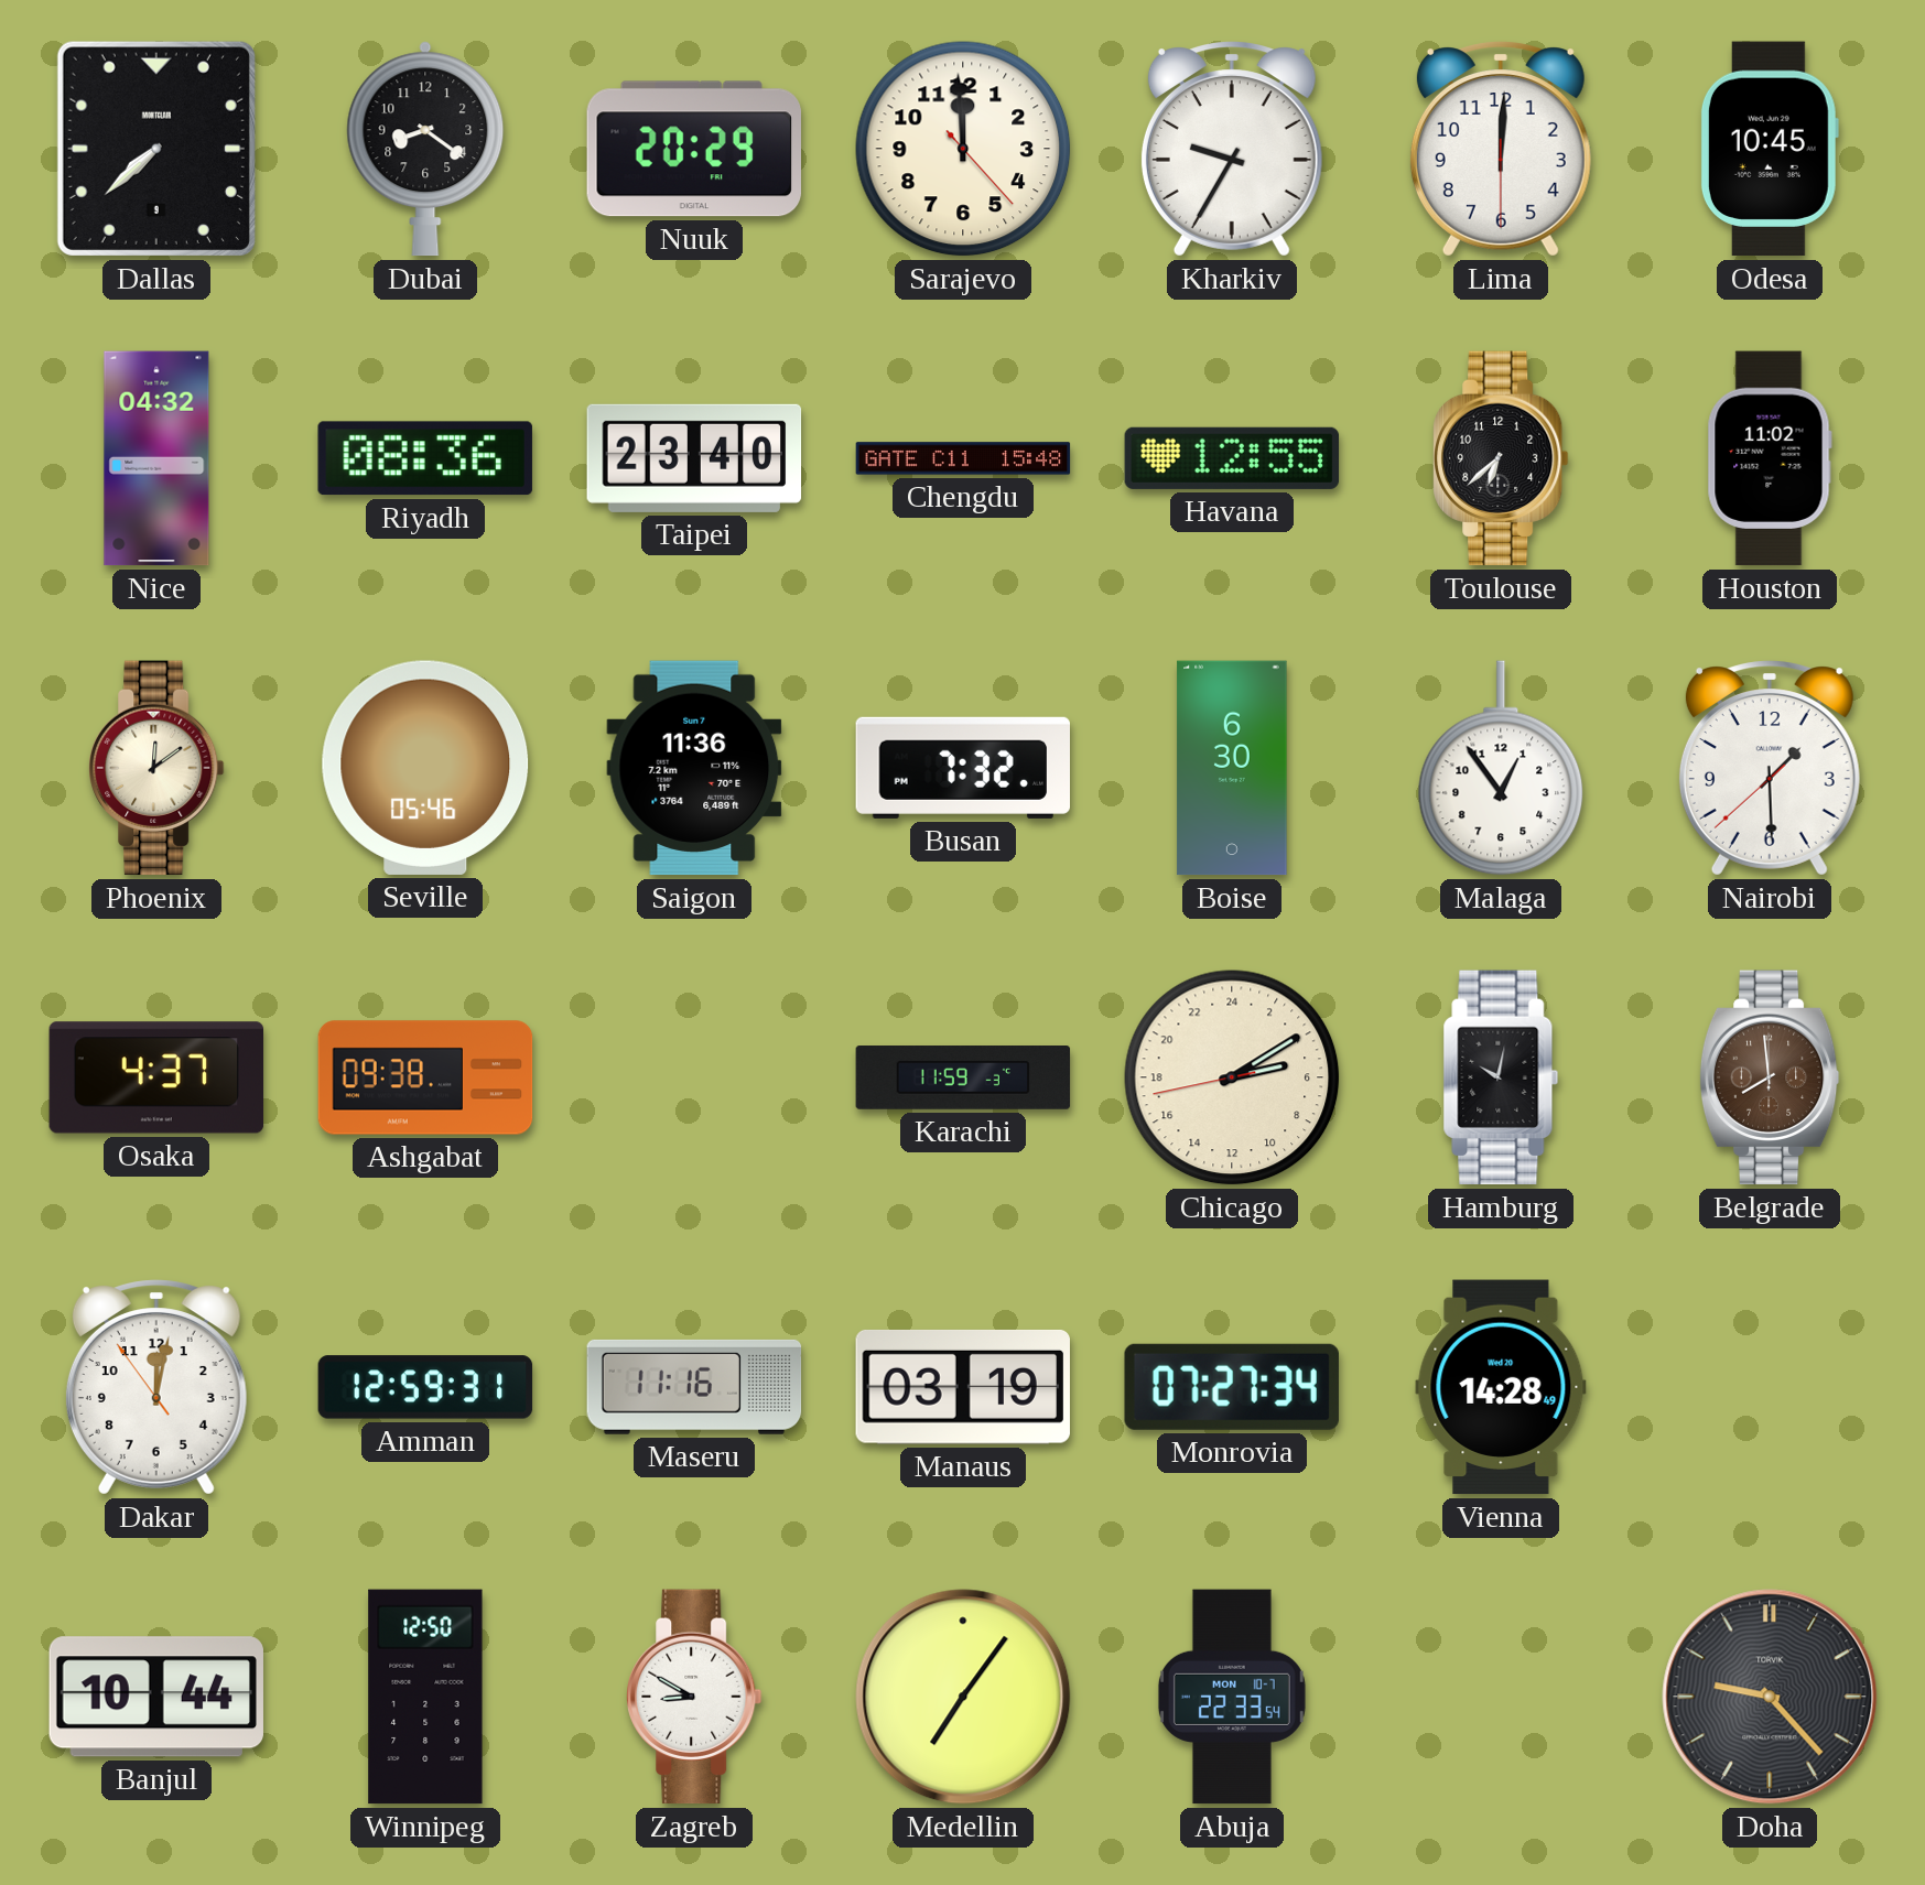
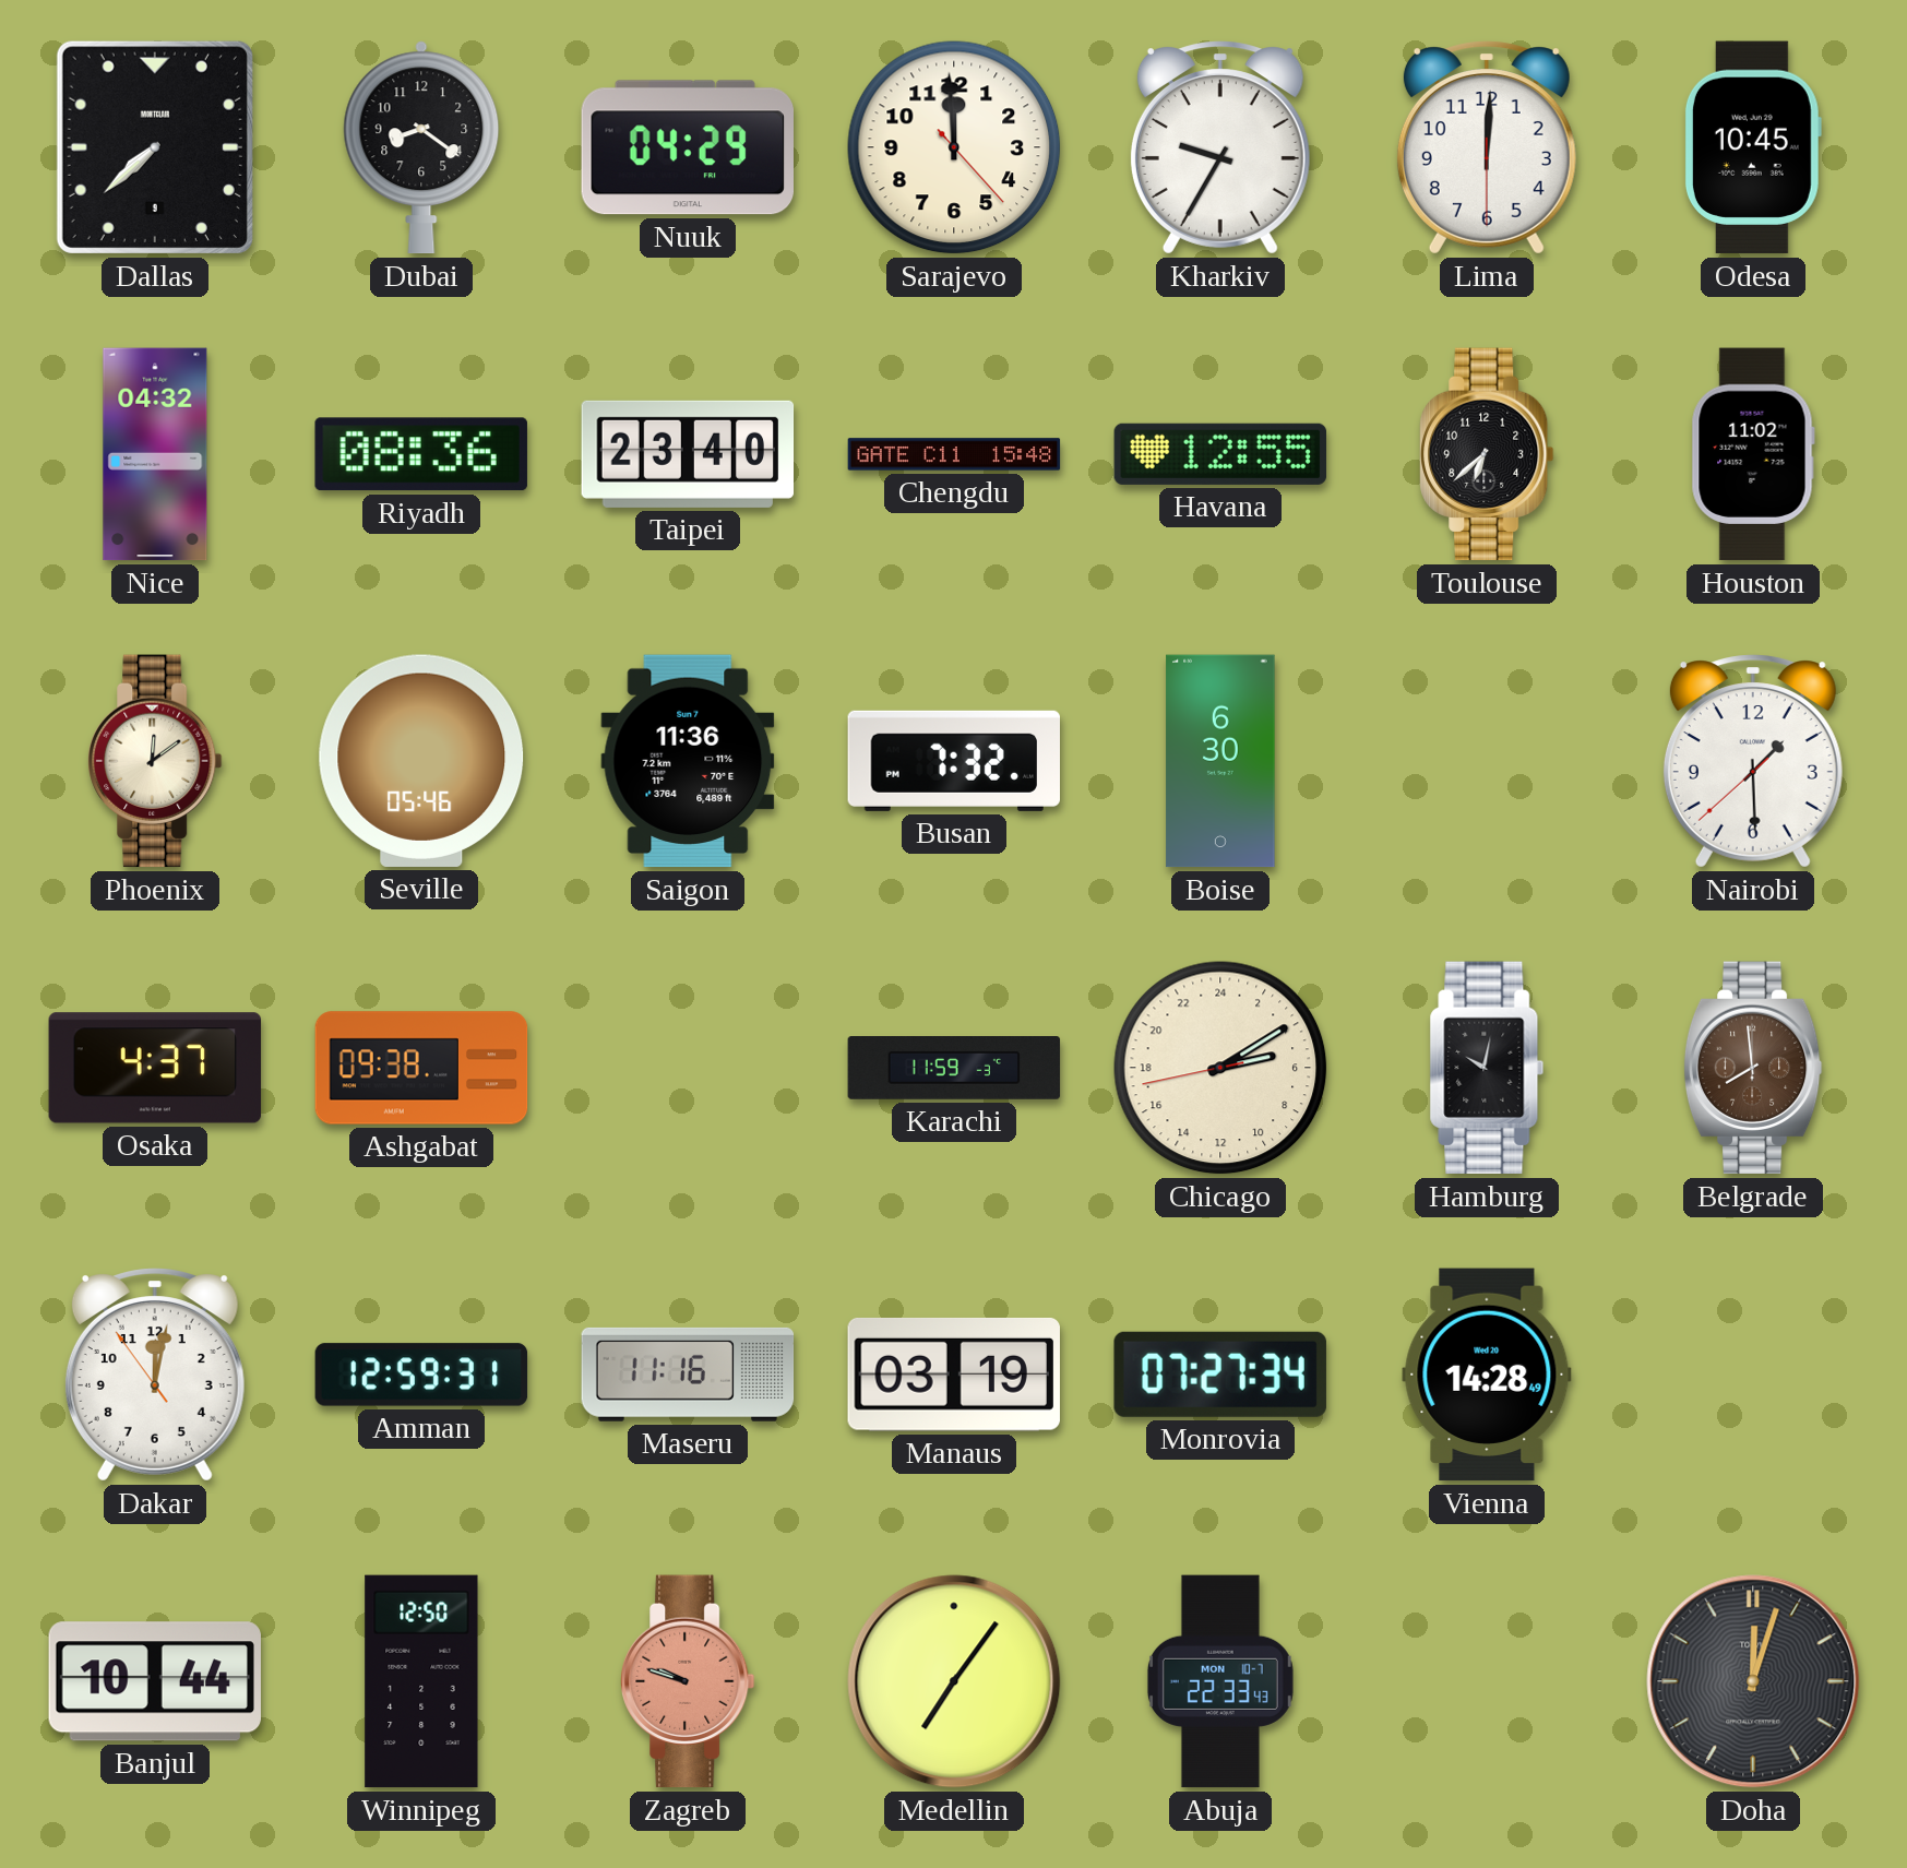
Nuuk: 20:29 -> 04:29
Malaga: 12:54 -> none
Zagreb: 8:50 -> 9:48
Zagreb dial: white -> salmon
Abuja: 22:33:54 -> 22:33:43
Doha: 9:23 -> 12:03
